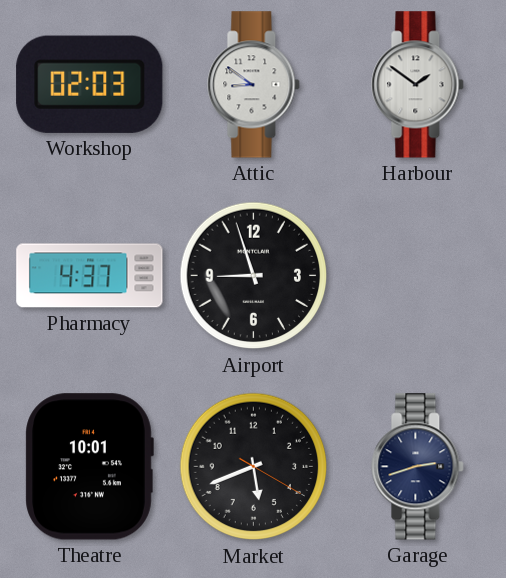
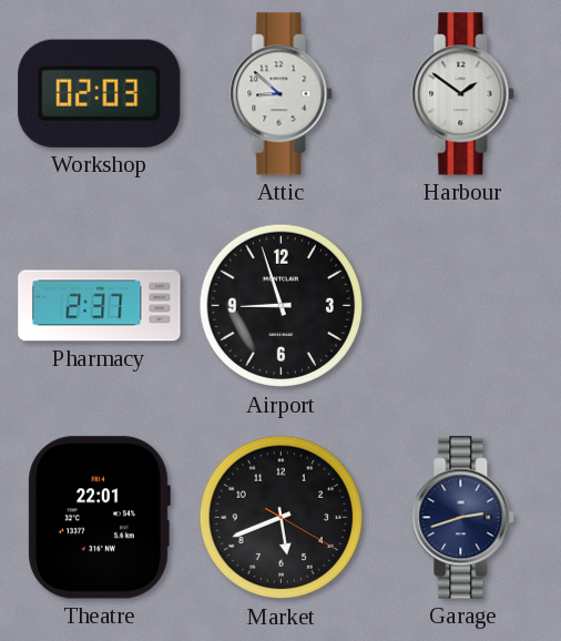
Attic: 8:51 -> 8:52
Pharmacy: 4:37 -> 2:37
Theatre: 10:01 -> 22:01
